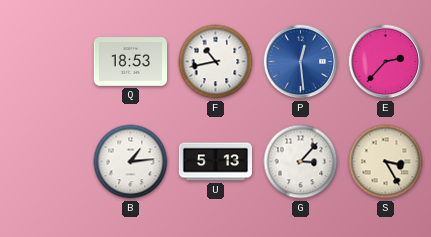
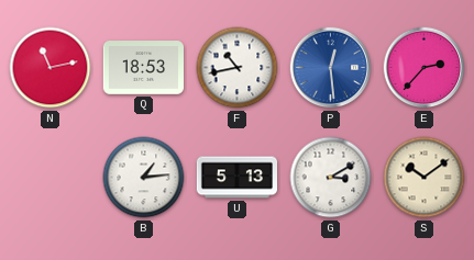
N: none -> 11:13
G: 3:07 -> 3:10
S: 3:25 -> 10:09
